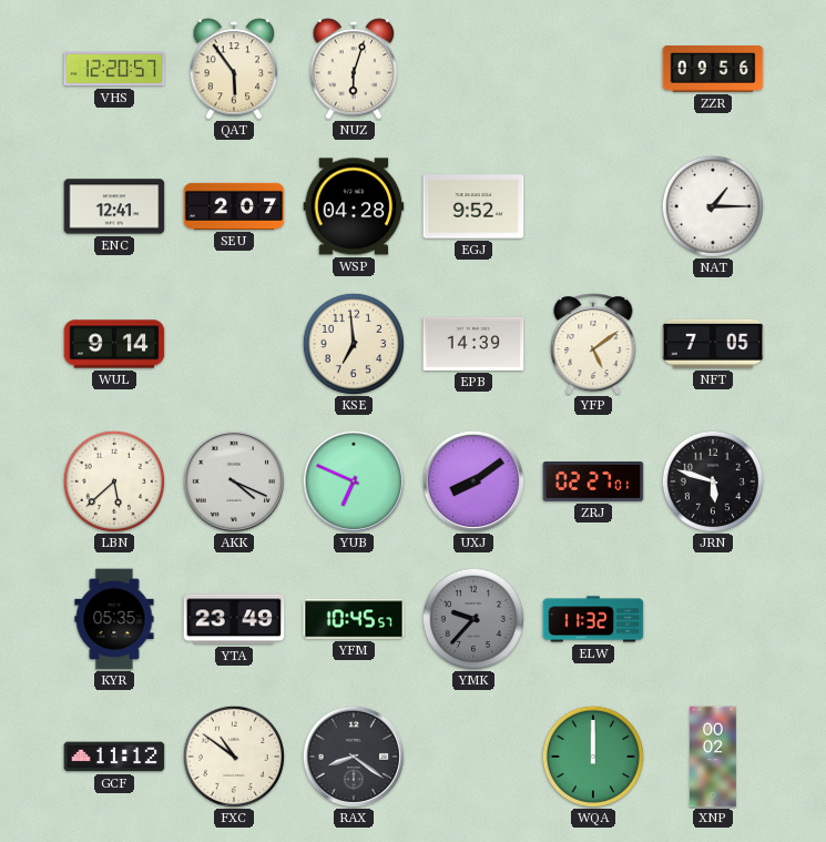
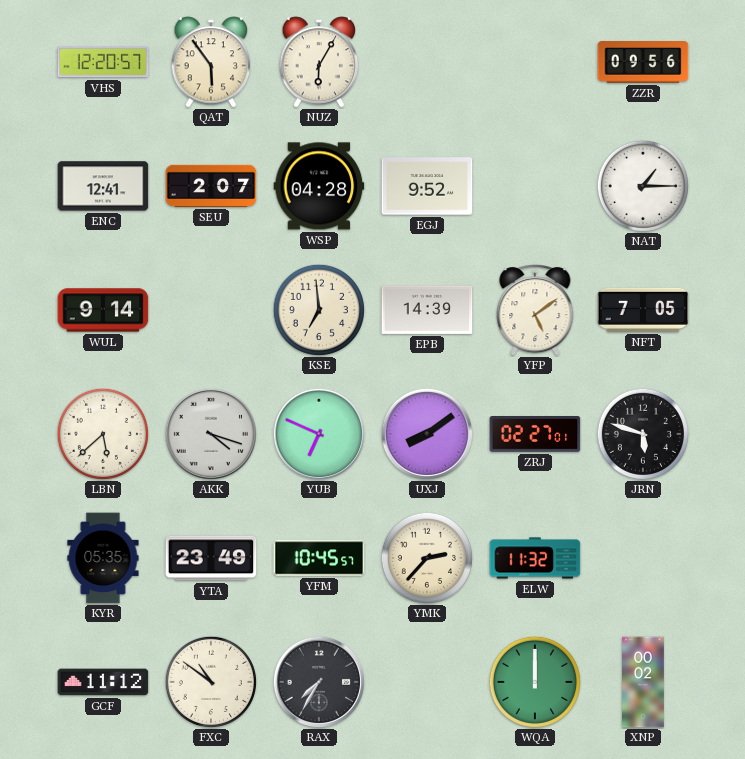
NUZ: 6:03 -> 6:05
AKK: 4:19 -> 4:18
YMK: 9:37 -> 2:37
YMK dial: grey -> cream
RAX: 8:21 -> 7:35
